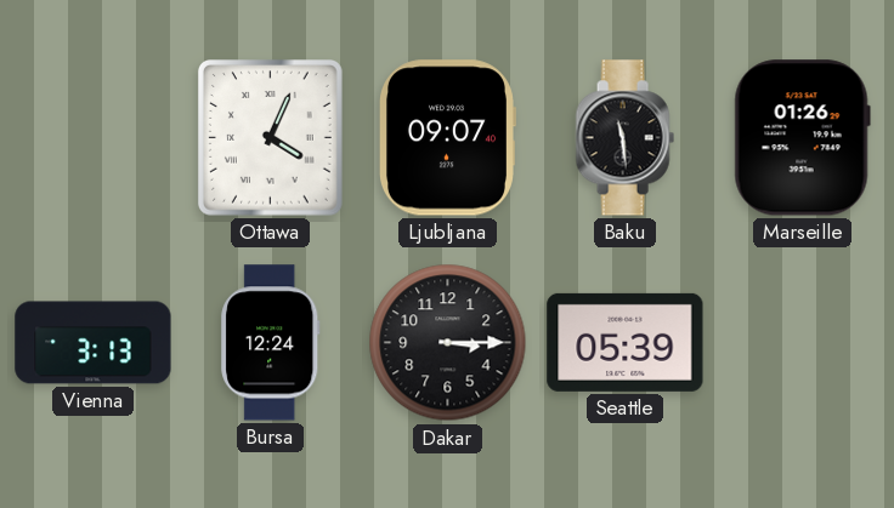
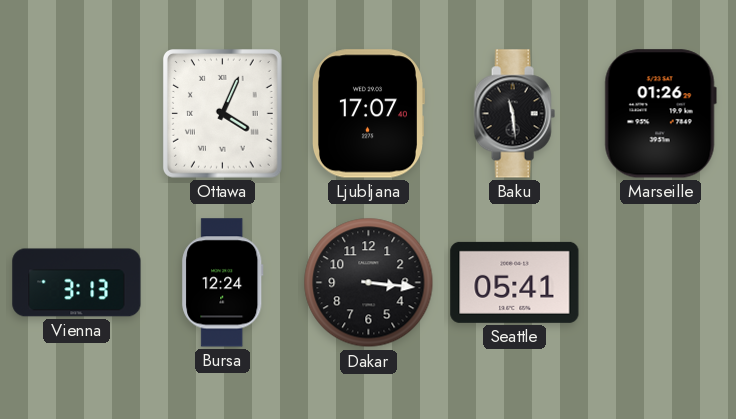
Ljubljana: 09:07 -> 17:07
Dakar: 3:15 -> 3:16
Seattle: 05:39 -> 05:41
